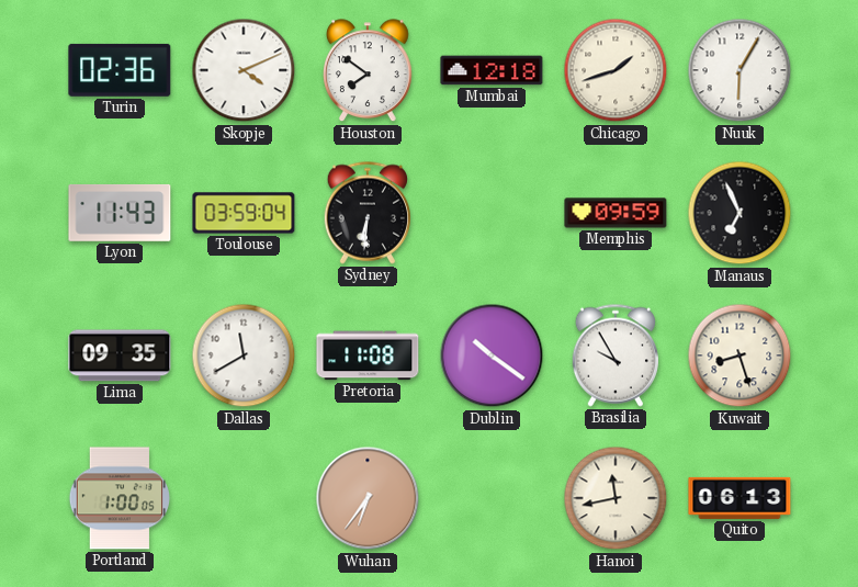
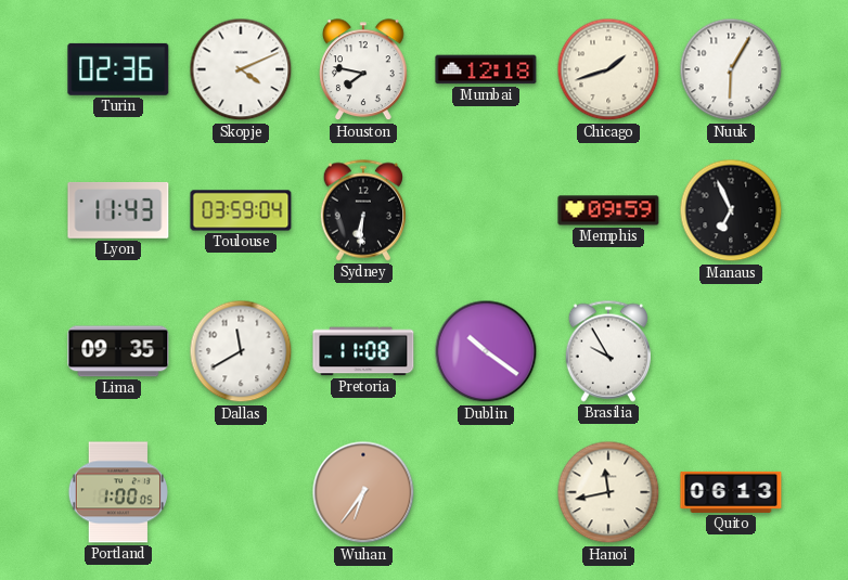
Houston: 7:51 -> 7:47
Kuwait: 8:27 -> none
